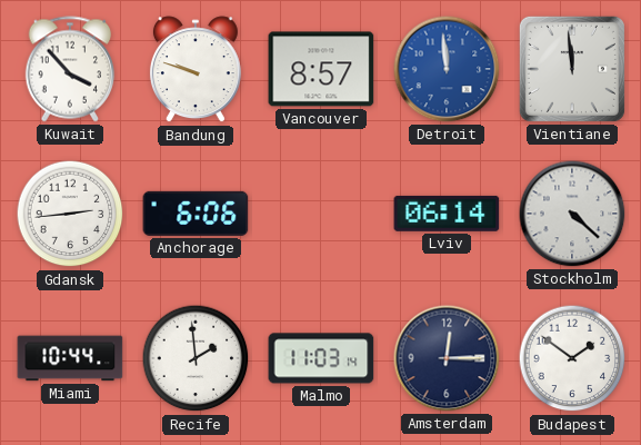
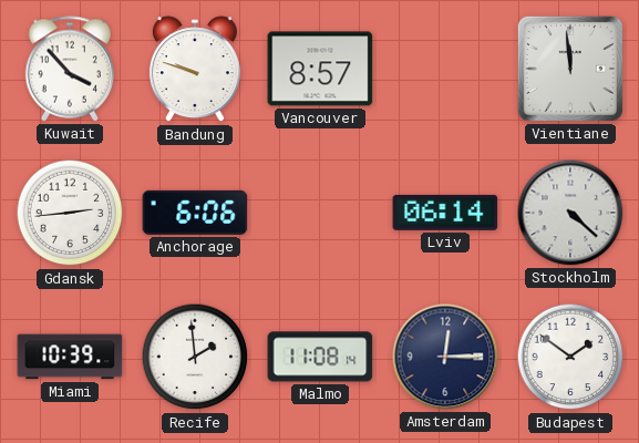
Detroit: 11:59 -> none
Miami: 10:44 -> 10:39
Malmo: 11:03 -> 11:08
